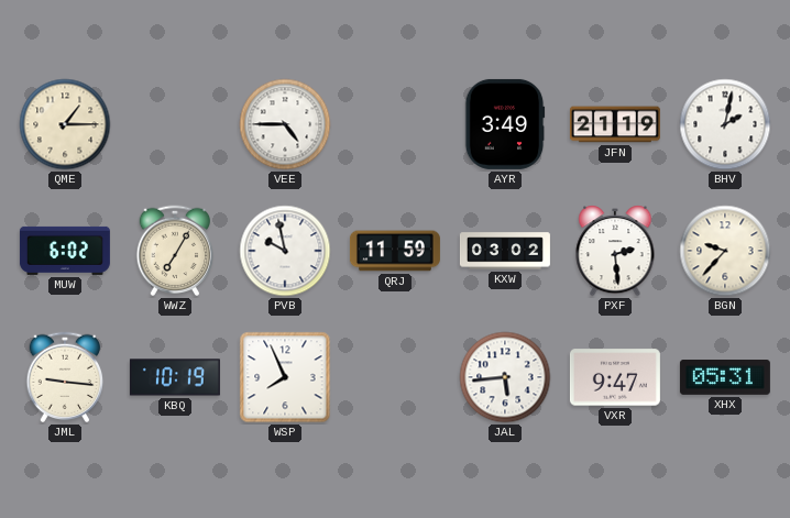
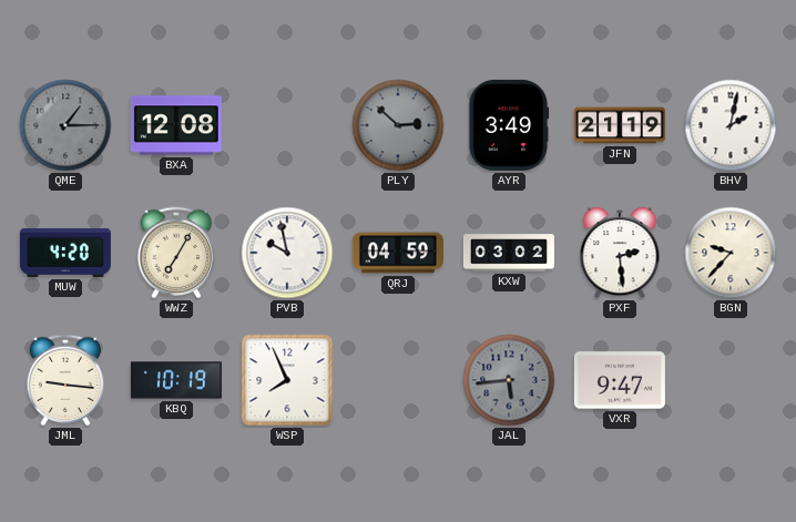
QME dial: cream -> grey
BXA: none -> 12:08
VEE: 4:45 -> none
PLY: none -> 2:52
MUW: 6:02 -> 4:20
QRJ: 11:59 -> 04:59
JAL dial: white -> grey
XHX: 05:31 -> none
